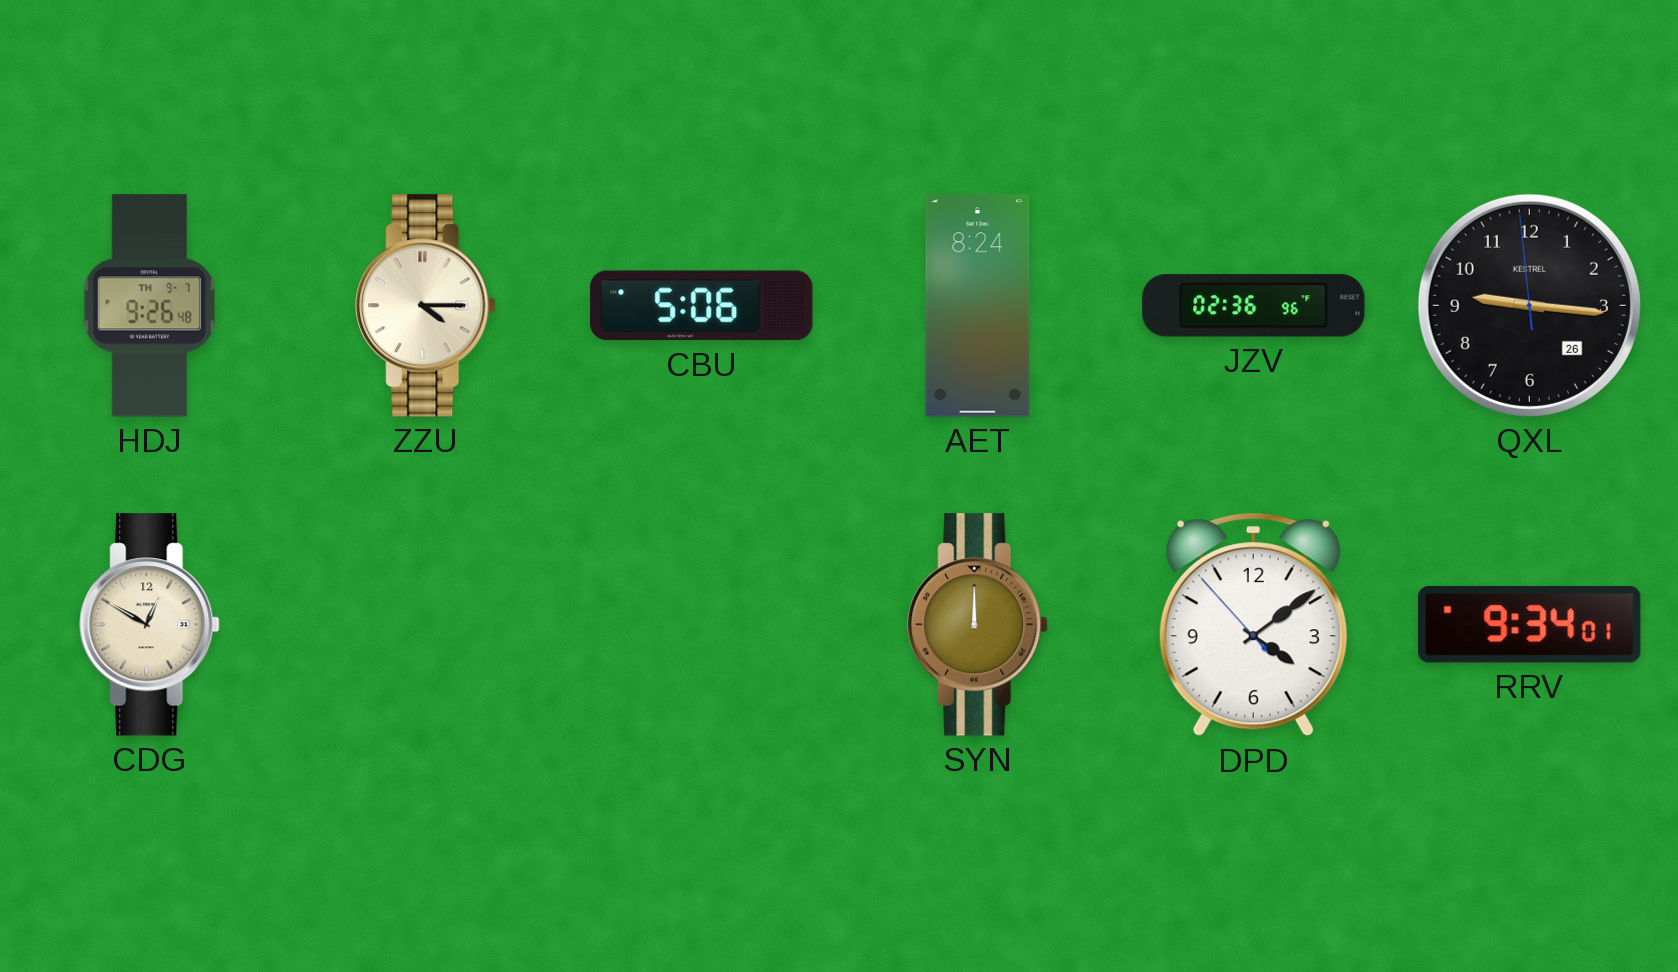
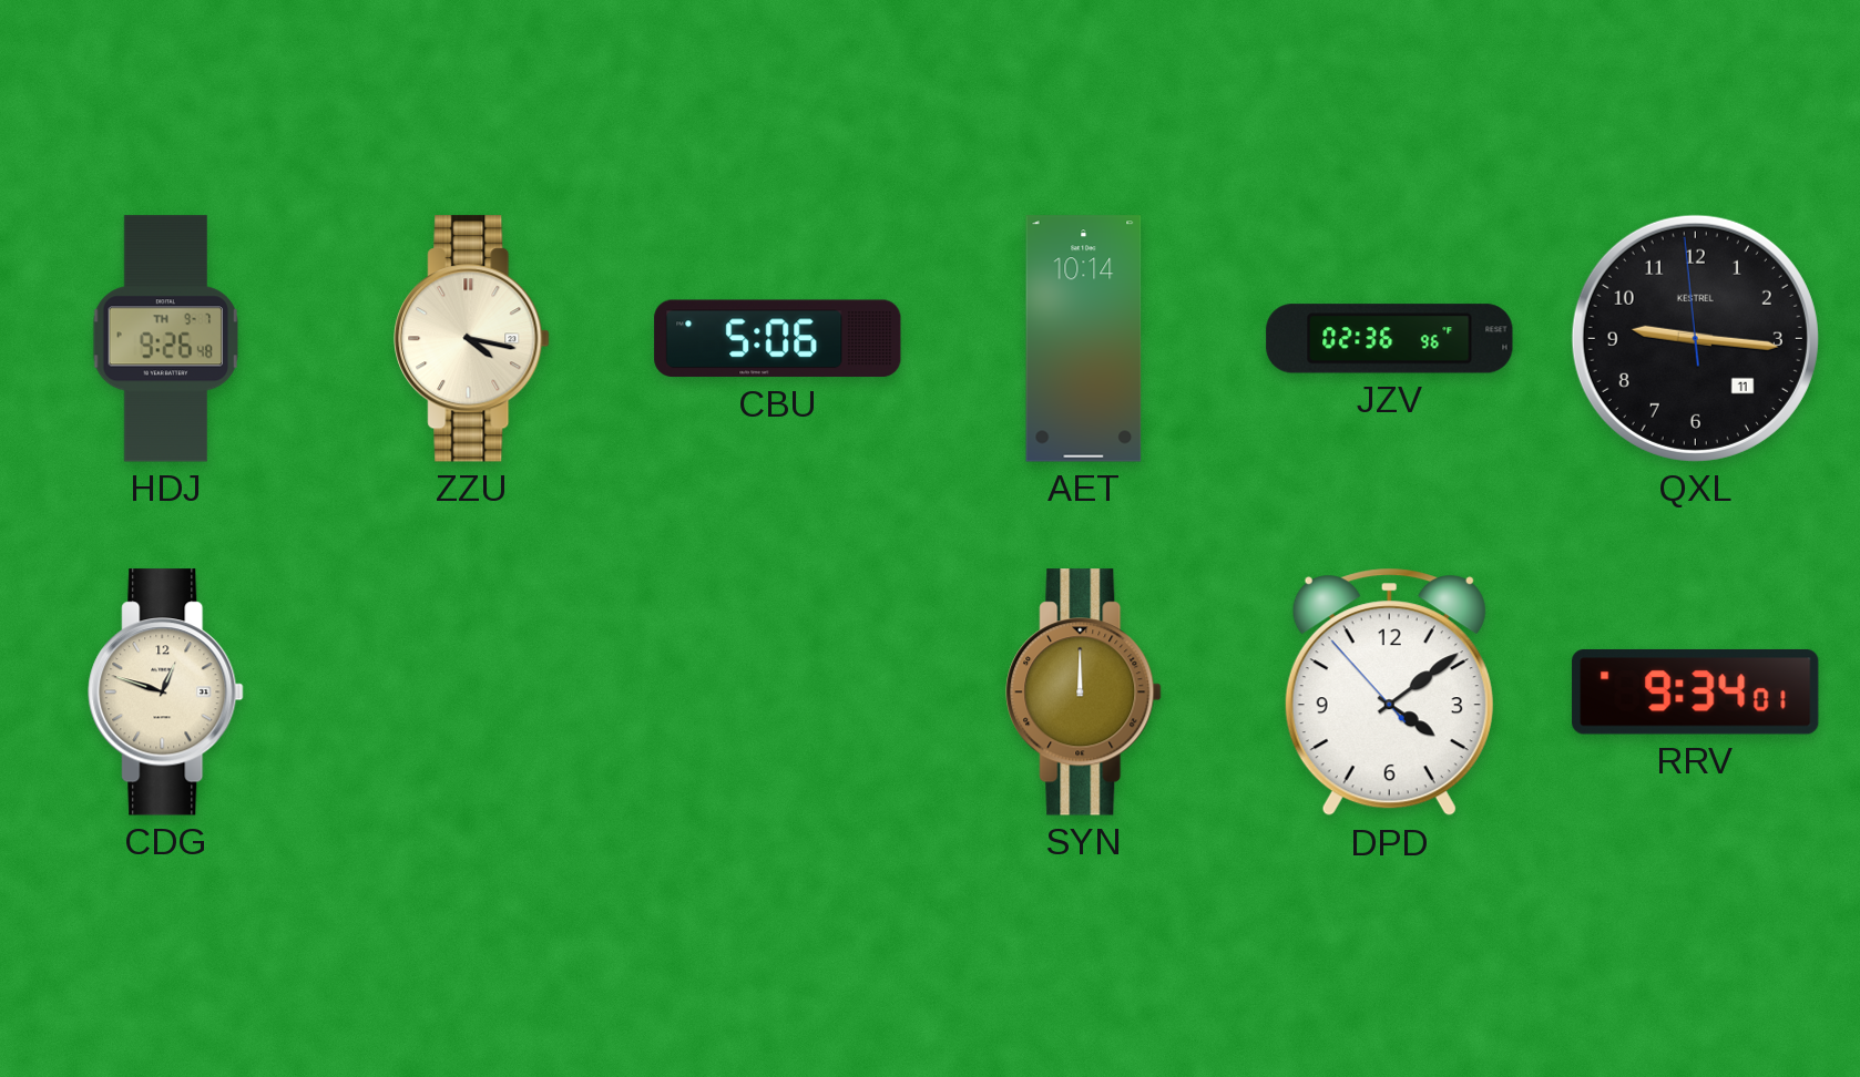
ZZU: 4:15 -> 4:17
AET: 8:24 -> 10:14
QXL date: 26 -> 11
CDG: 12:50 -> 12:48
